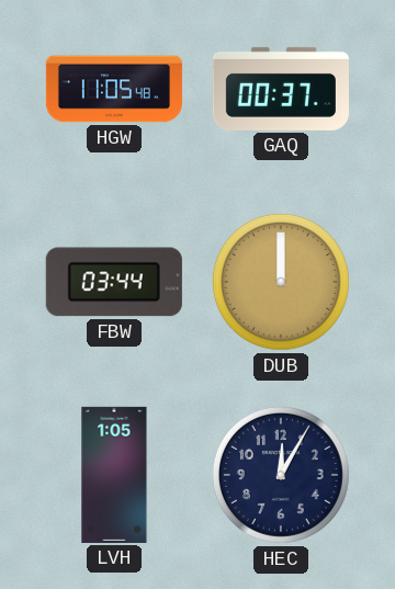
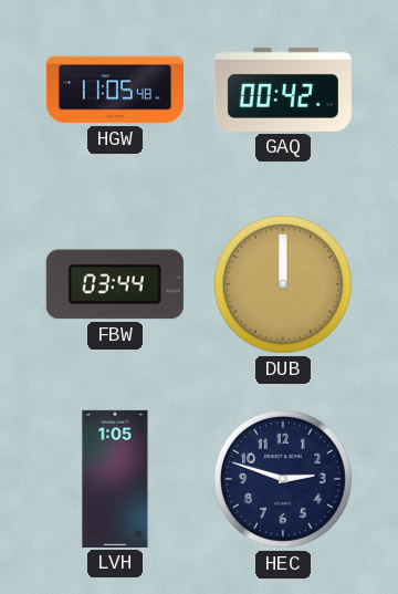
GAQ: 00:37 -> 00:42
HEC: 12:05 -> 2:48
